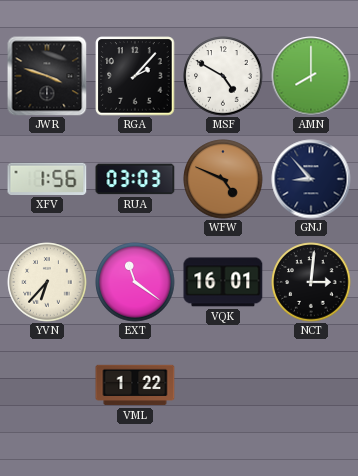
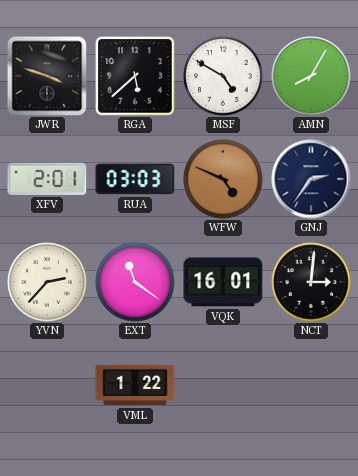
RGA: 2:07 -> 5:38
AMN: 8:00 -> 8:05
XFV: 1:56 -> 2:01
GNJ: 8:53 -> 2:36
YVN: 6:37 -> 2:37
